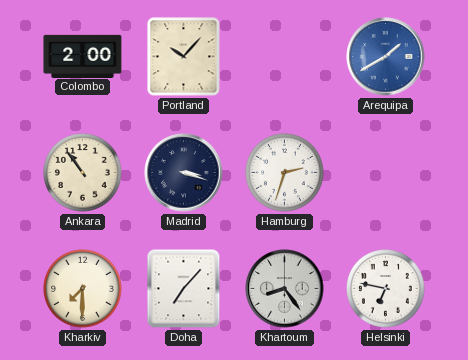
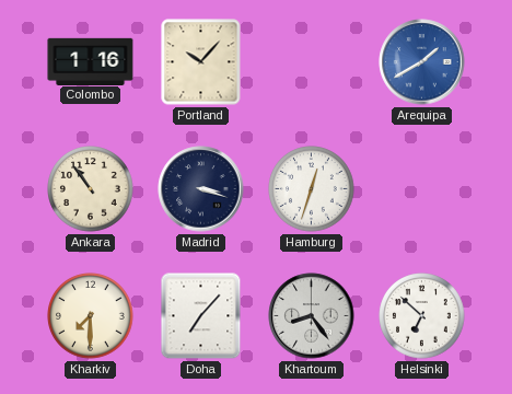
Colombo: 2:00 -> 1:16
Hamburg: 2:33 -> 12:33
Helsinki: 6:47 -> 6:52
